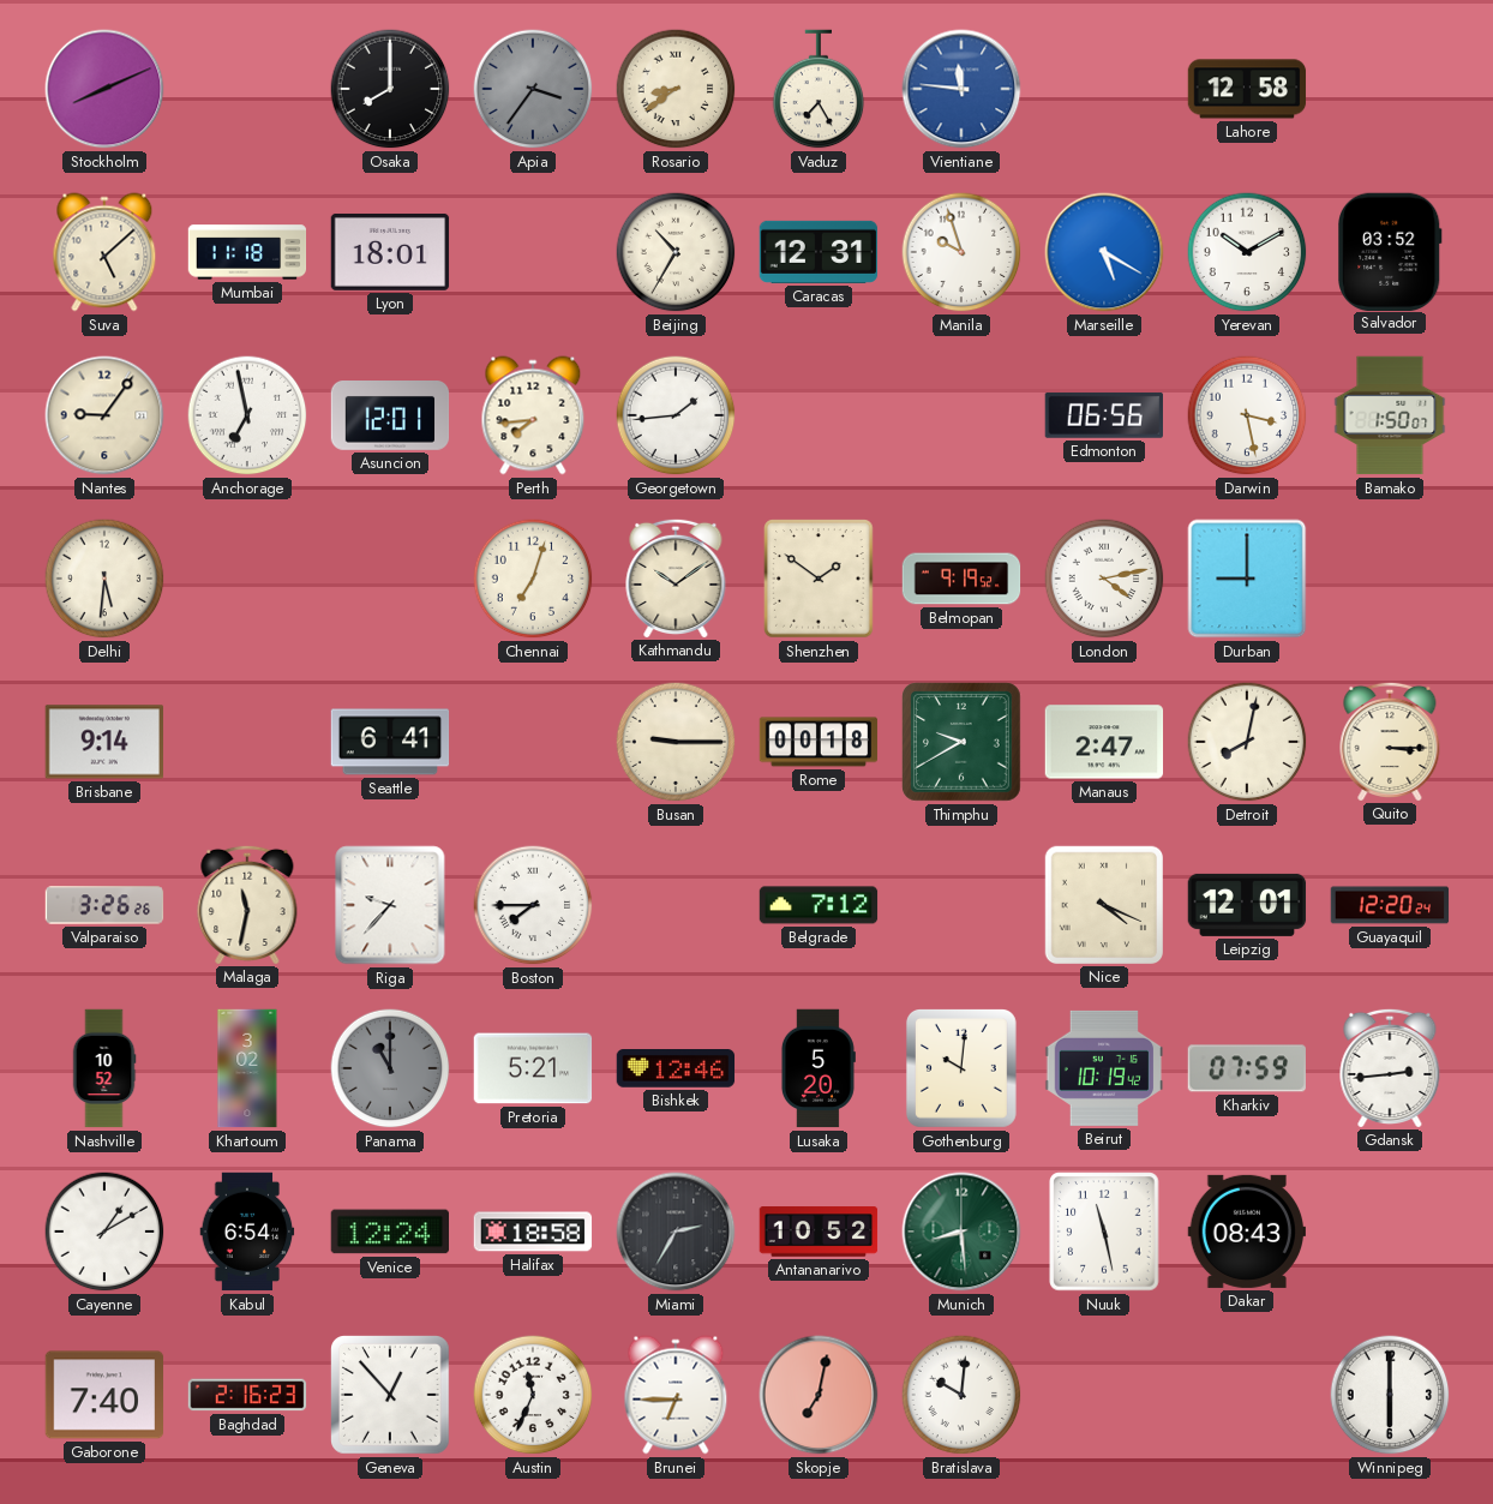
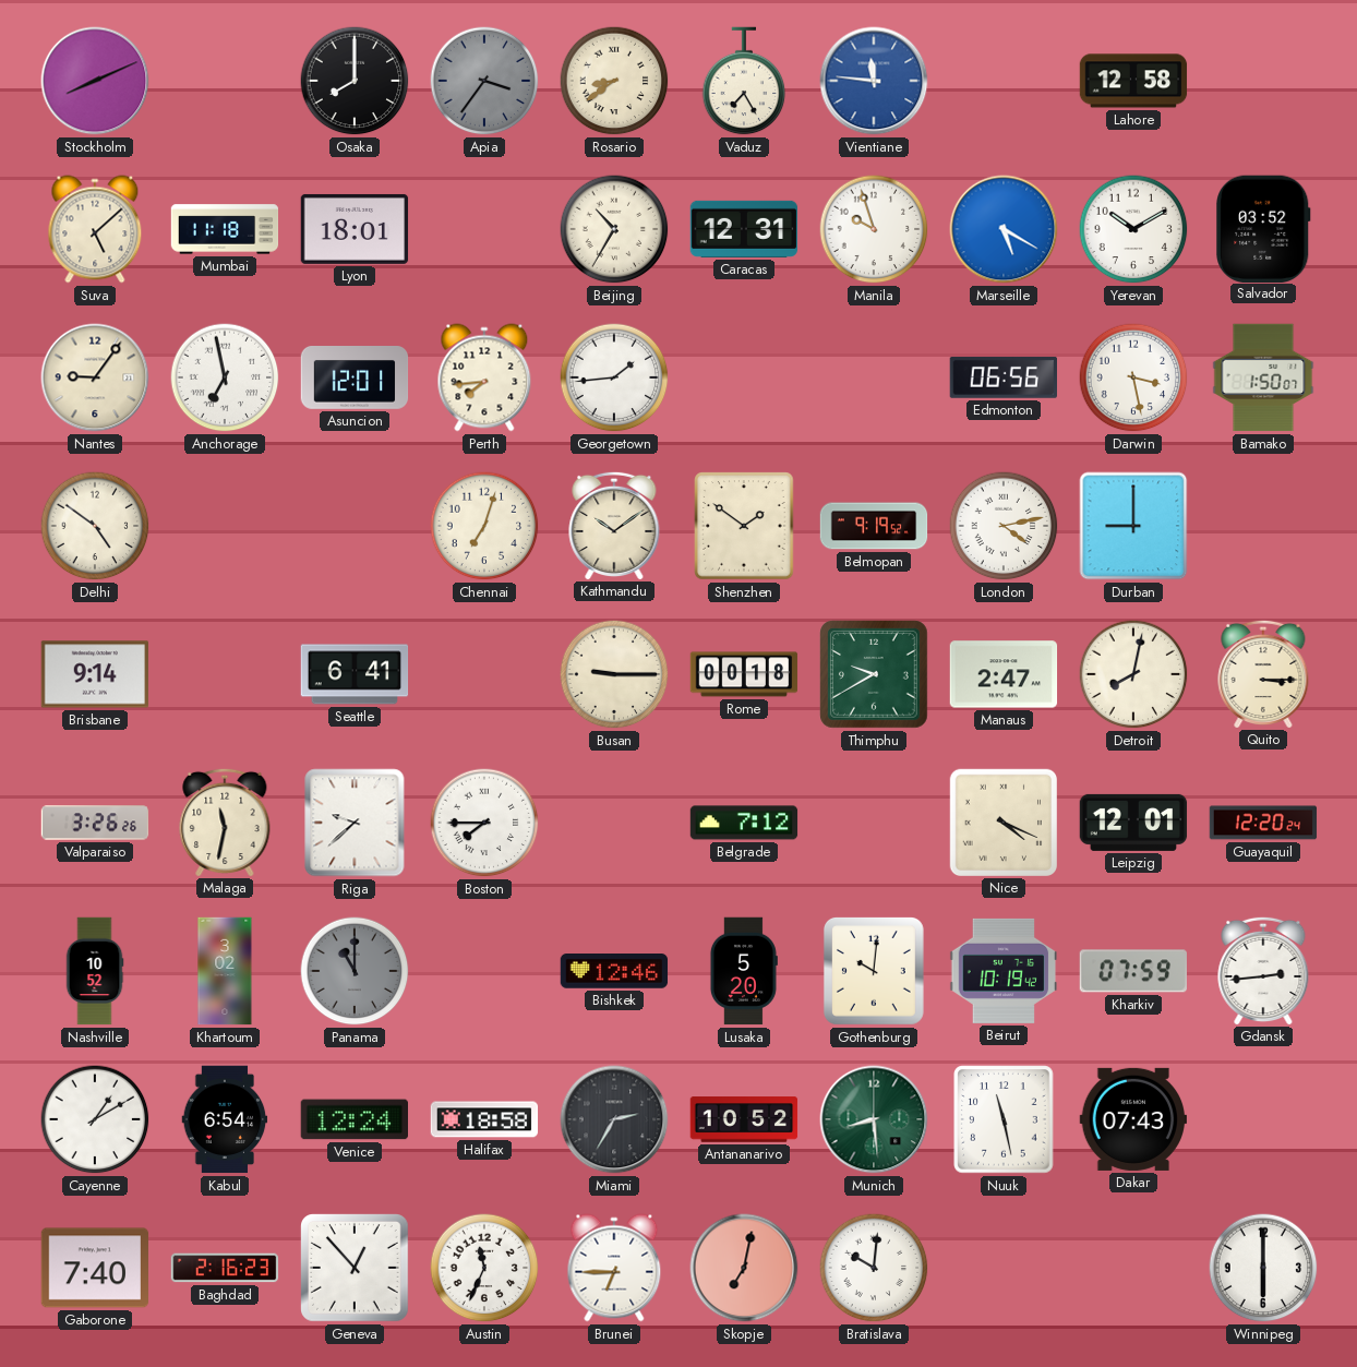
Delhi: 5:31 -> 4:51
Riga: 9:37 -> 9:38
Pretoria: 5:21 -> none
Dakar: 08:43 -> 07:43
